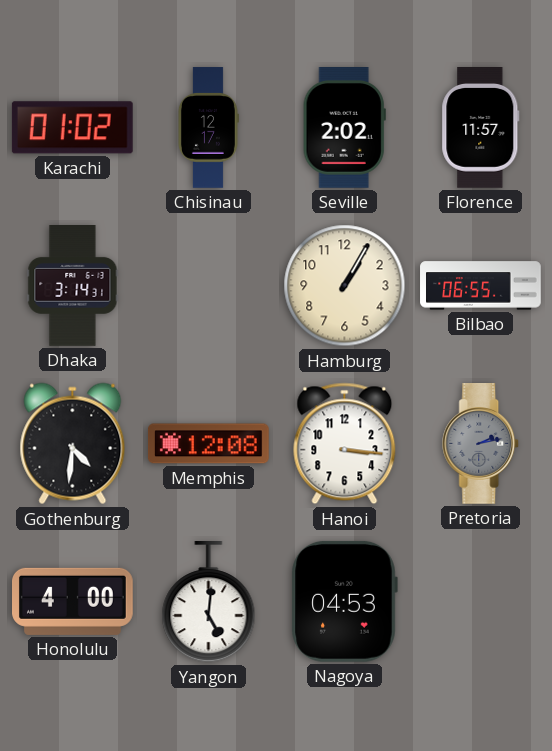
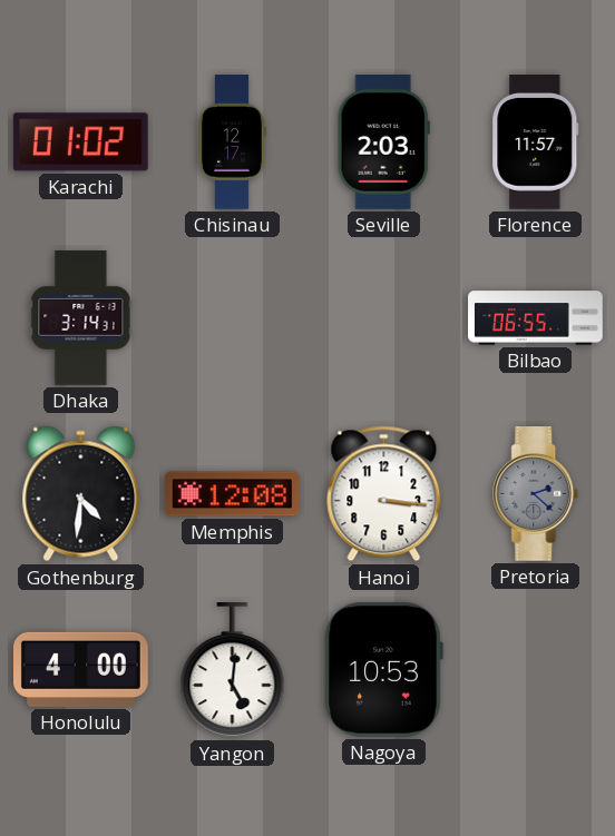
Seville: 2:02 -> 2:03
Hamburg: 1:05 -> none
Pretoria: 2:13 -> 2:22
Nagoya: 04:53 -> 10:53
